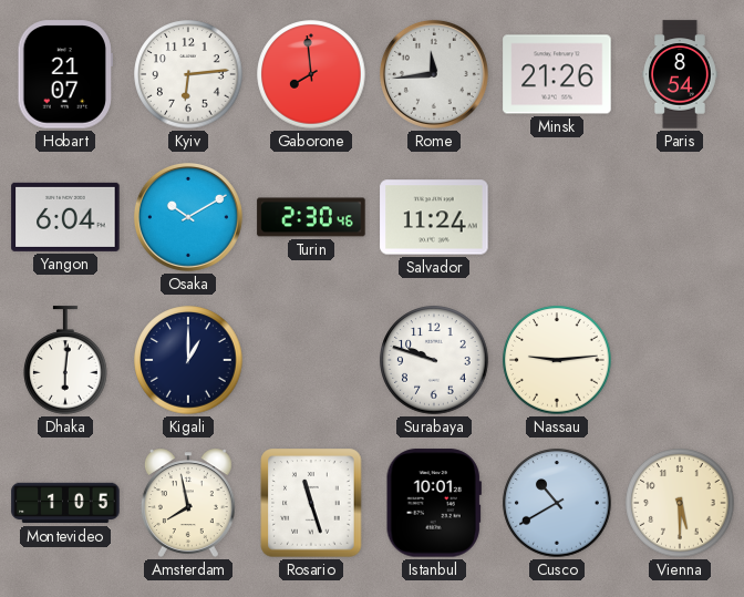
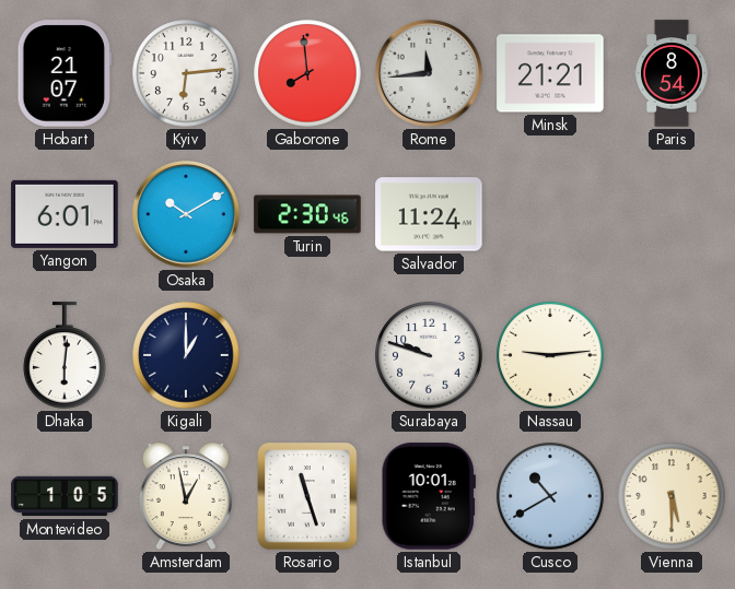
Minsk: 21:26 -> 21:21
Yangon: 6:04 -> 6:01
Amsterdam: 7:58 -> 12:58
